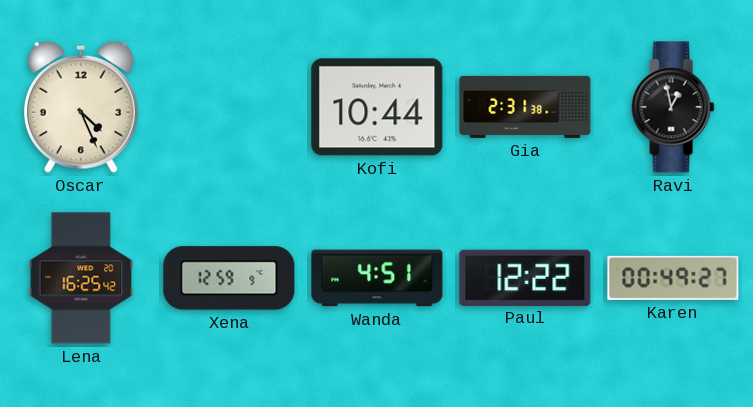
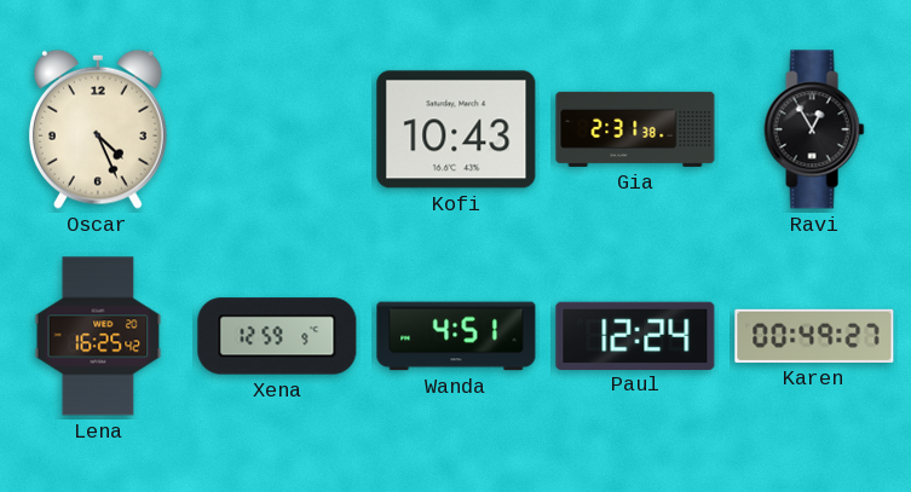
Kofi: 10:44 -> 10:43
Ravi: 12:58 -> 12:55
Paul: 12:22 -> 12:24
